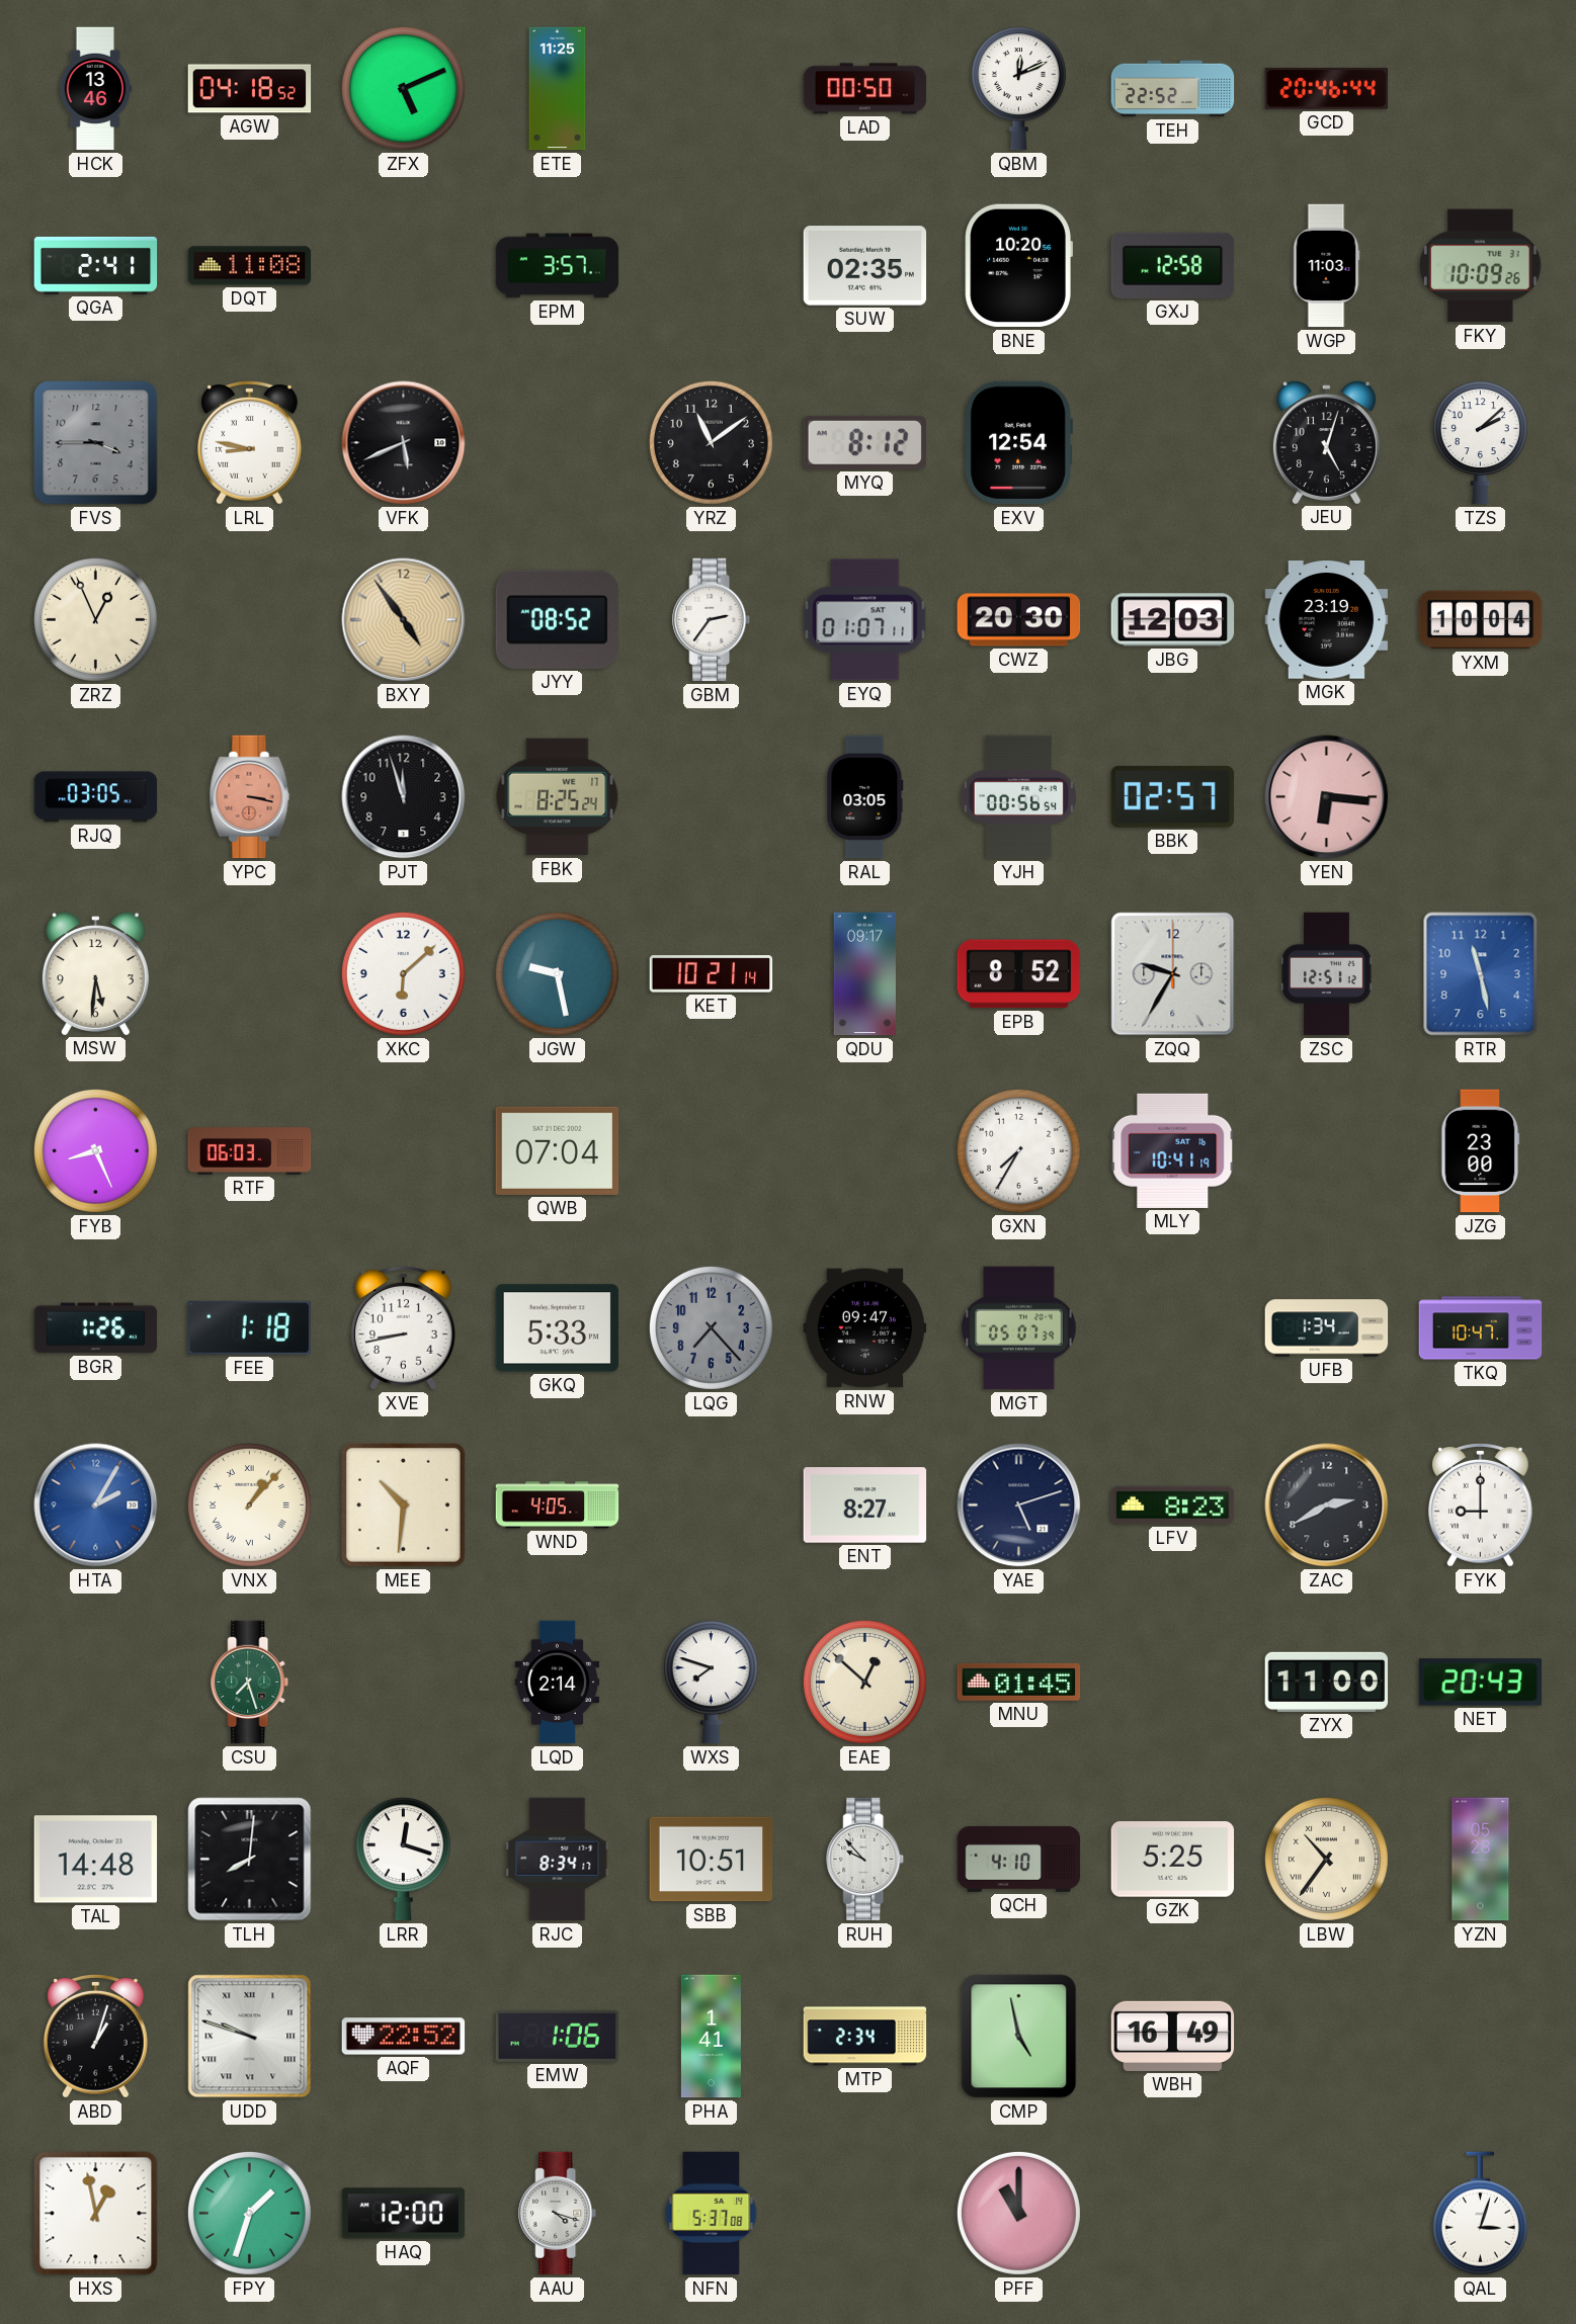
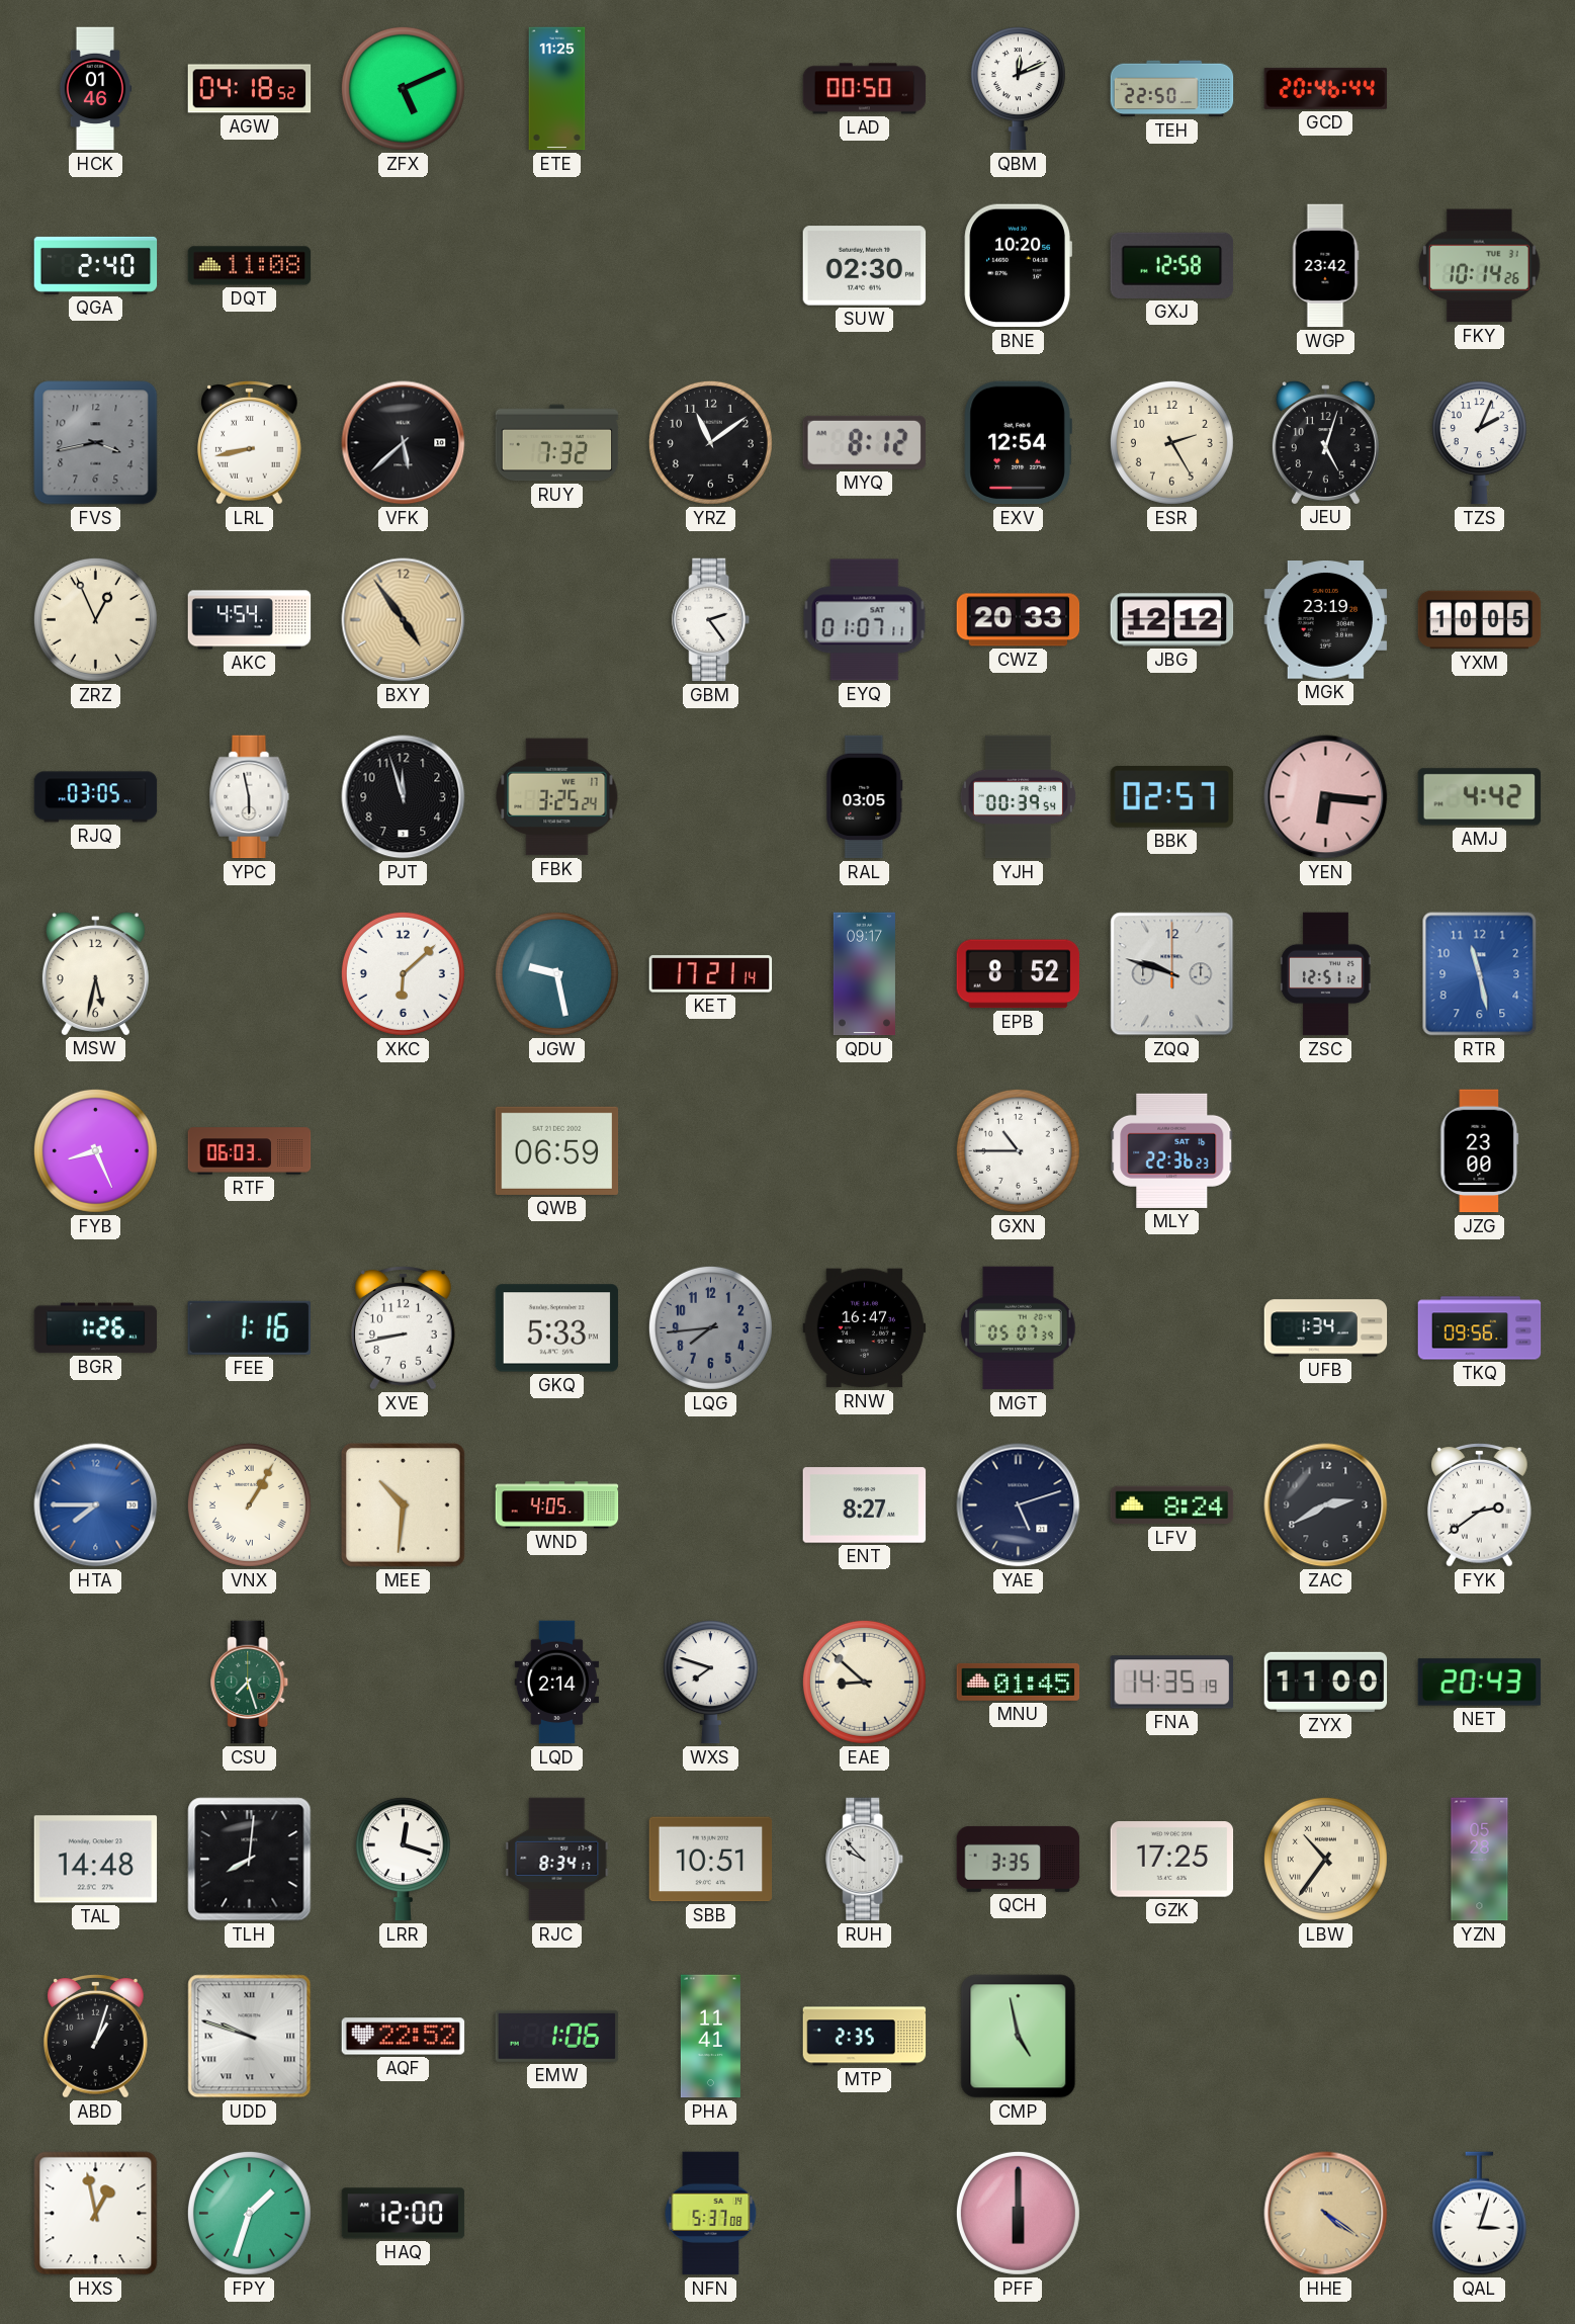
HCK: 13:46 -> 01:46
TEH: 22:52 -> 22:50
QGA: 2:41 -> 2:40
EPM: 3:57 -> none
SUW: 02:35 -> 02:30
WGP: 11:03 -> 23:42
FKY: 10:09 -> 10:14
FVS: 3:45 -> 3:43
LRL: 8:47 -> 8:43
VFK: 5:41 -> 5:38
RUY: none -> 7:32
ESR: none -> 2:25
TZS: 2:08 -> 2:04
AKC: none -> 4:54
JYY: 08:52 -> none
GBM: 2:36 -> 2:24
CWZ: 20:30 -> 20:33
JBG: 12:03 -> 12:12
YXM: 10:04 -> 10:05
YPC: 3:17 -> 5:58
YPC dial: salmon -> white
FBK: 8:25 -> 3:25
YJH: 00:56 -> 00:39
AMJ: none -> 4:42
MSW: 5:31 -> 5:32
KET: 10:21 -> 17:21
ZQQ: 9:35 -> 9:48
QWB: 07:04 -> 06:59
GXN: 7:35 -> 10:45
MLY: 10:41 -> 22:36
FEE: 1:18 -> 1:16
LQG: 7:23 -> 7:44
RNW: 09:47 -> 16:47
TKQ: 10:47 -> 09:56
HTA: 2:05 -> 7:45
VNX: 1:07 -> 1:05
LFV: 8:23 -> 8:24
FYK: 9:00 -> 2:39
EAE: 12:52 -> 8:52
FNA: none -> 14:35
QCH: 4:10 -> 3:35
GZK: 5:25 -> 17:25
PHA: 1:41 -> 11:41
MTP: 2:34 -> 2:35
WBH: 16:49 -> none
AAU: 4:18 -> none
PFF: 11:00 -> 6:00
HHE: none -> 4:21
